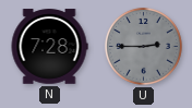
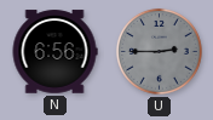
N: 7:28 -> 6:56
